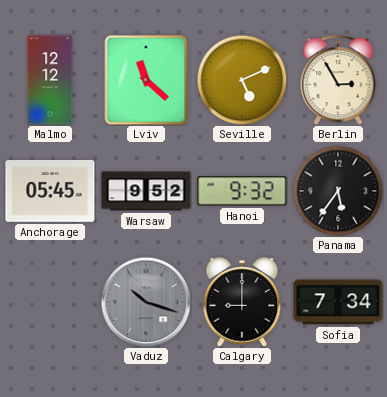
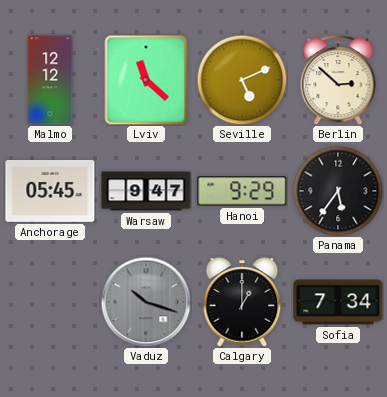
Berlin: 2:55 -> 2:52
Warsaw: 9:52 -> 9:47
Hanoi: 9:32 -> 9:29
Calgary: 9:00 -> 1:00
